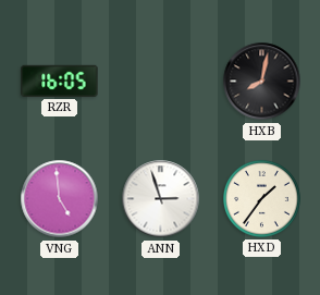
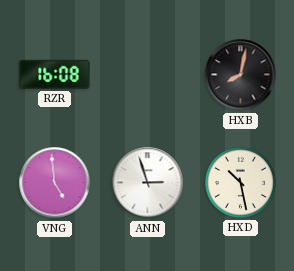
RZR: 16:05 -> 16:08
HXD: 1:36 -> 10:28
